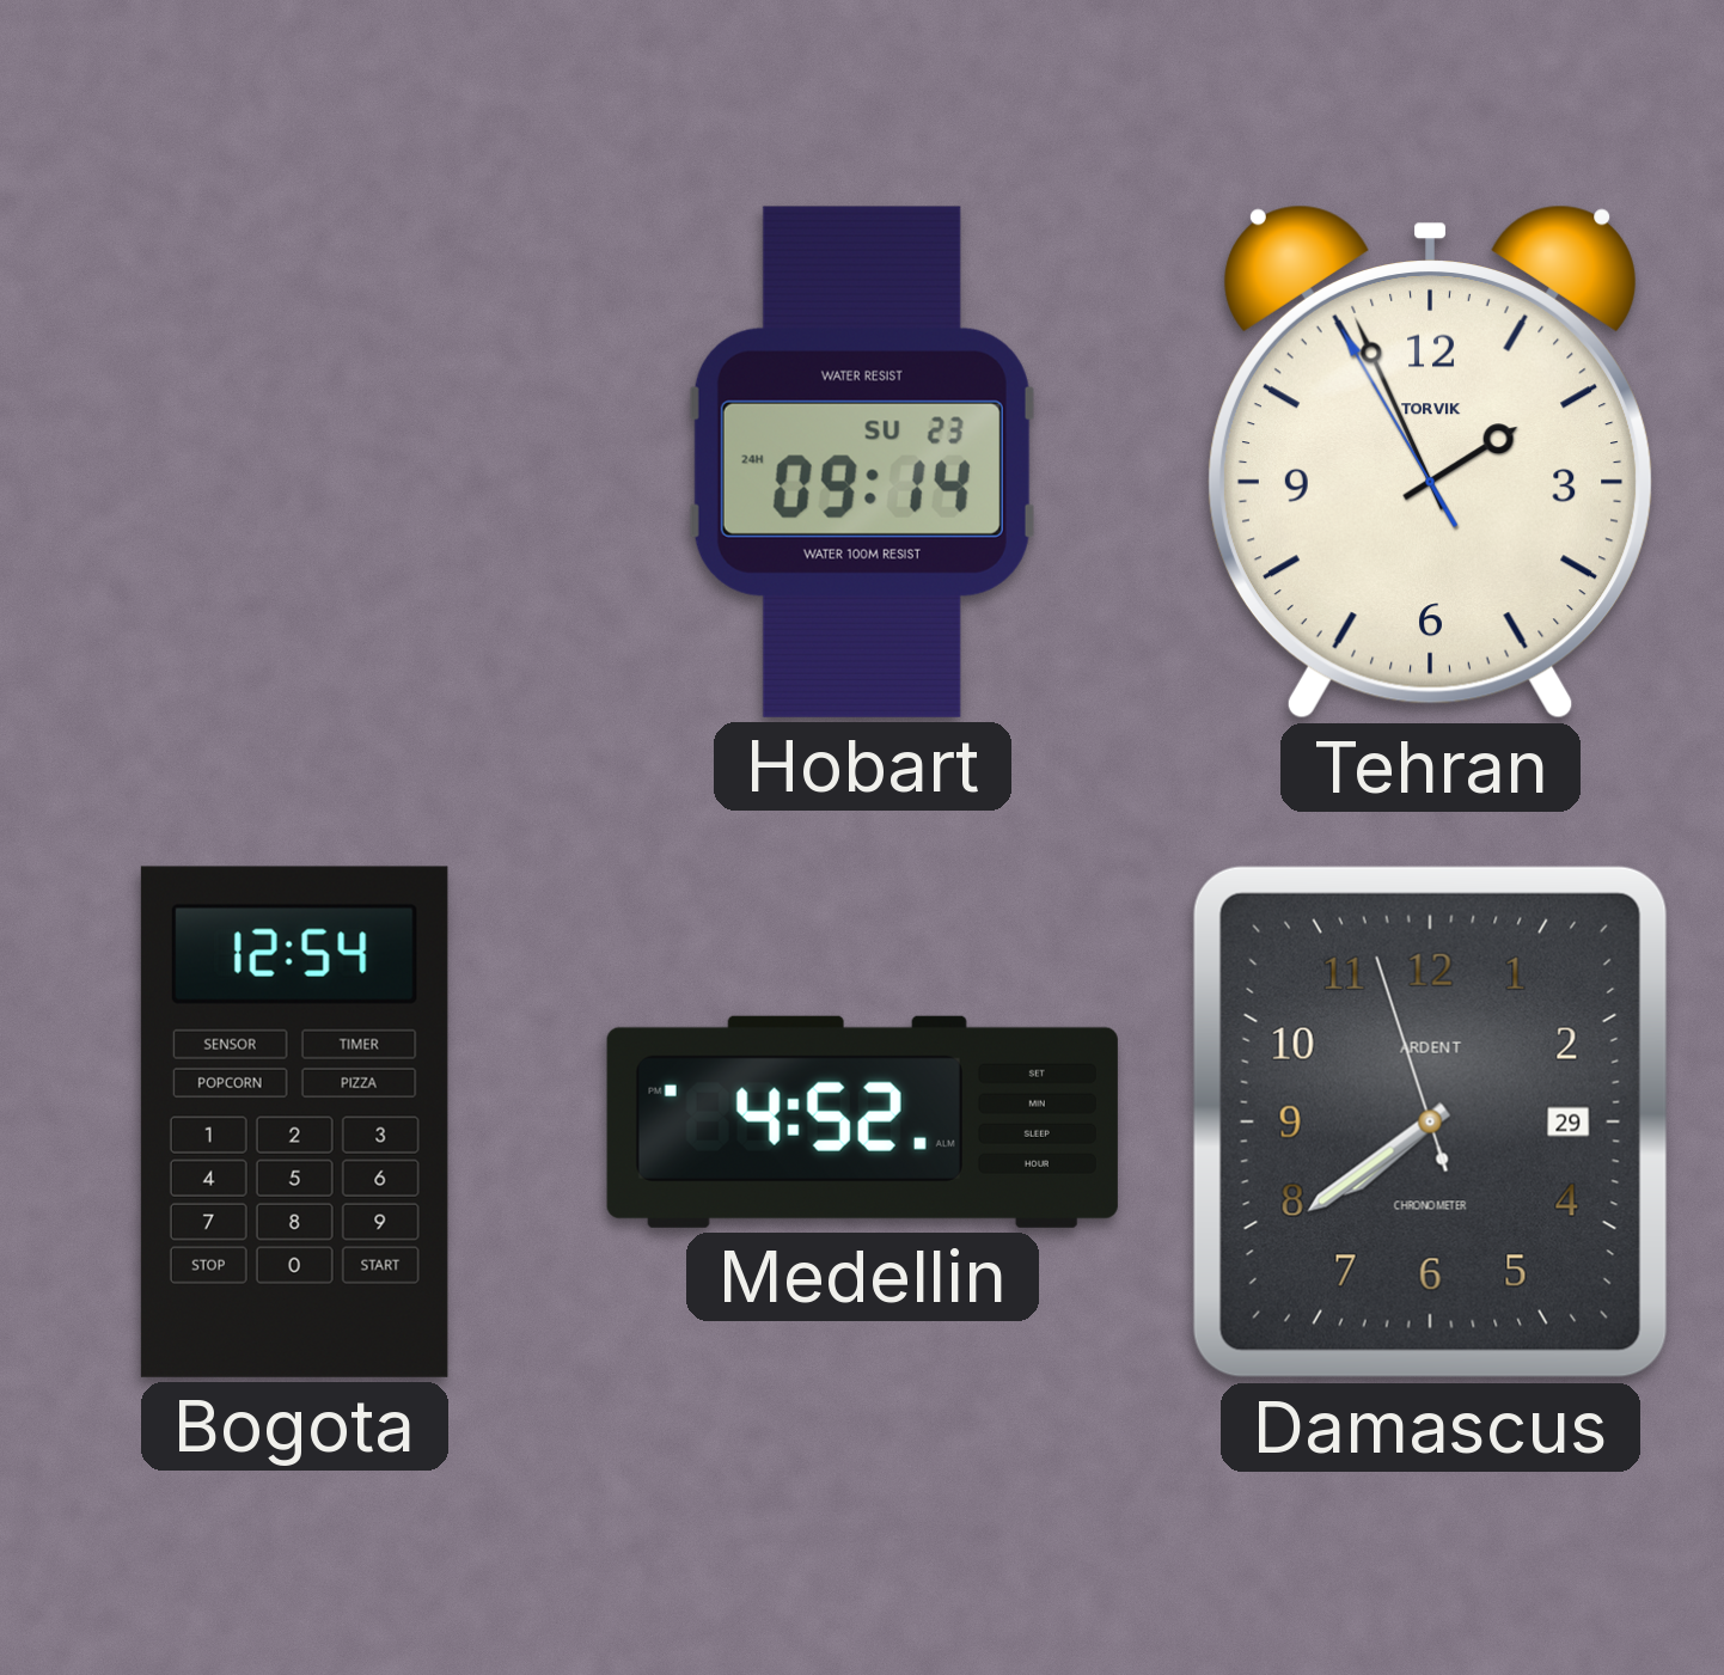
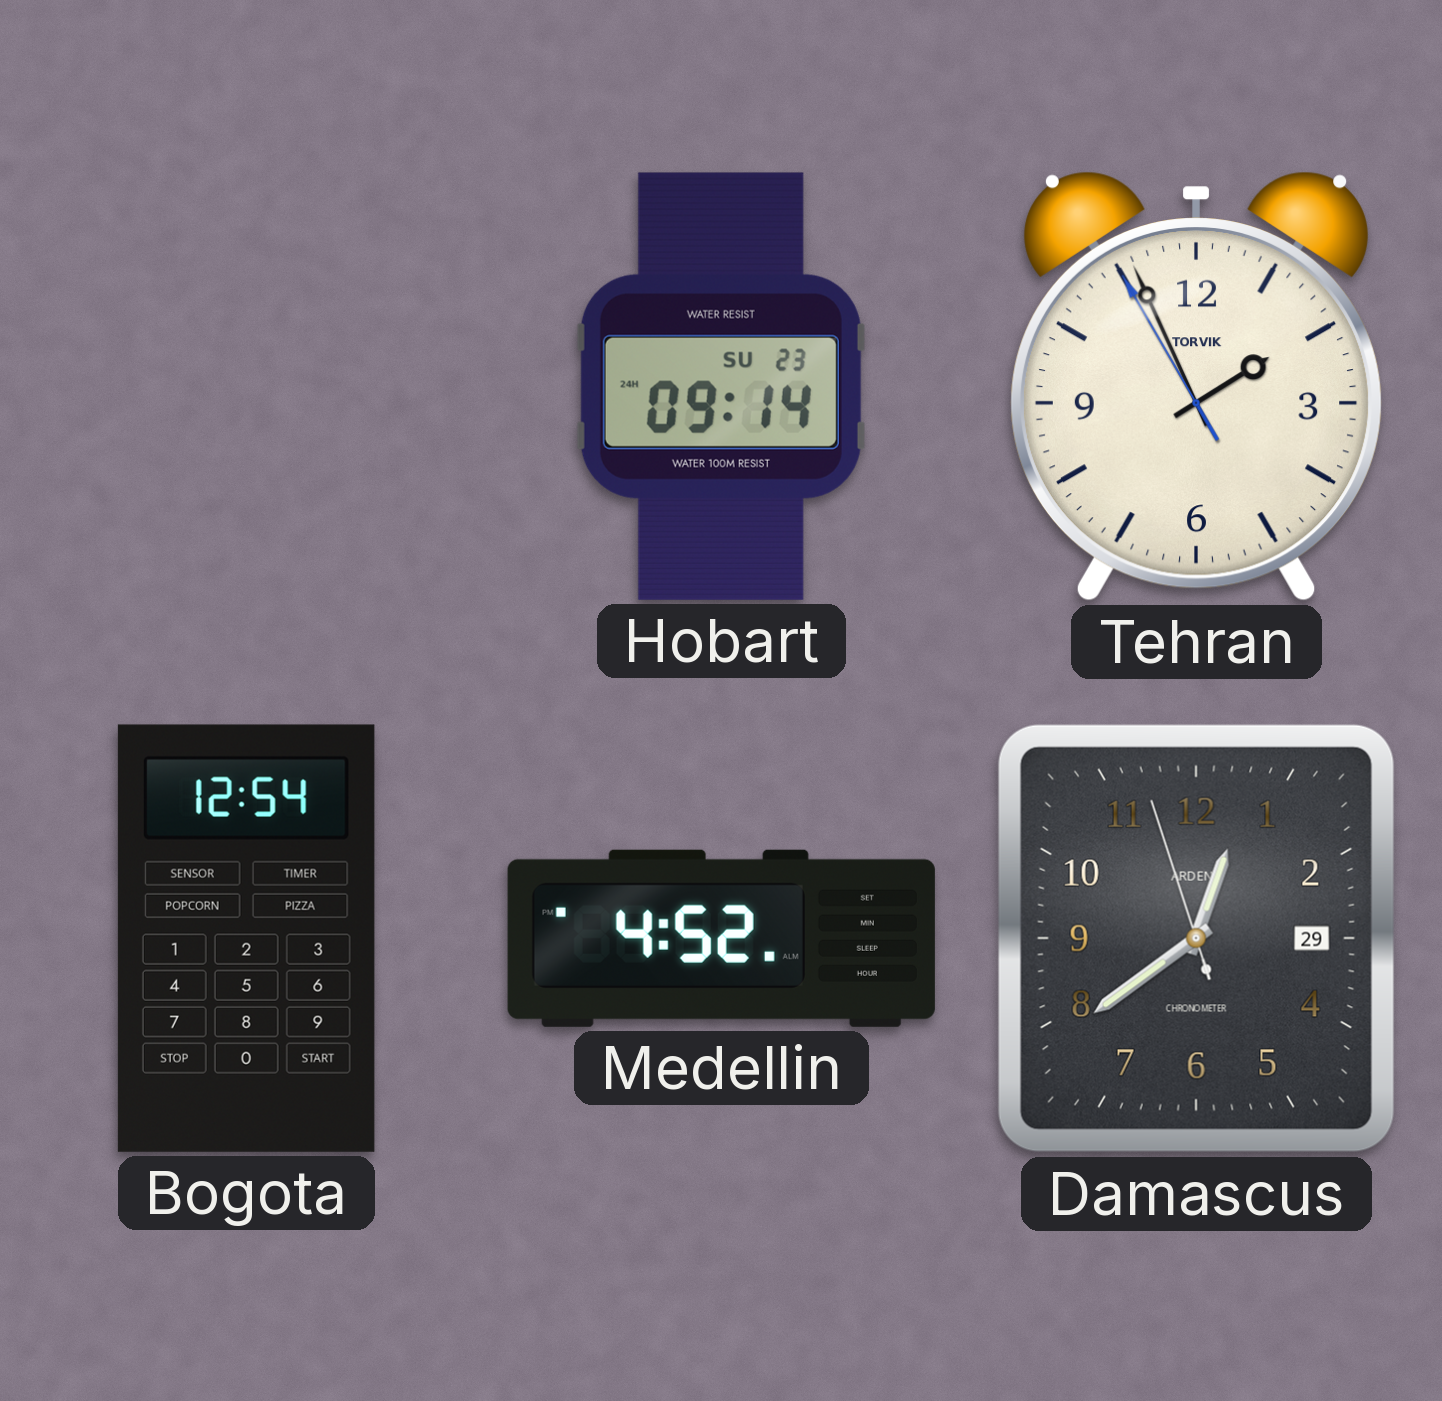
Damascus: 7:38 -> 12:38
